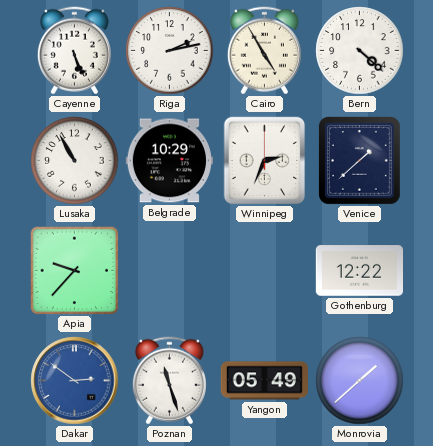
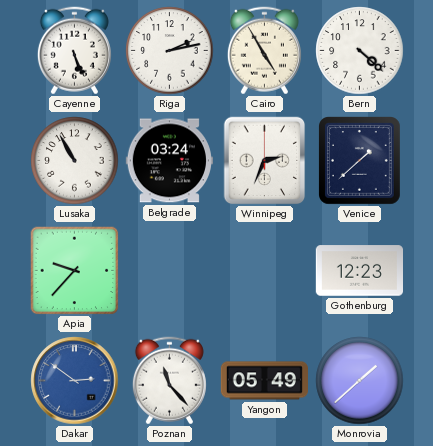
Belgrade: 10:29 -> 03:24
Gothenburg: 12:22 -> 12:23
Poznan: 11:27 -> 11:23
